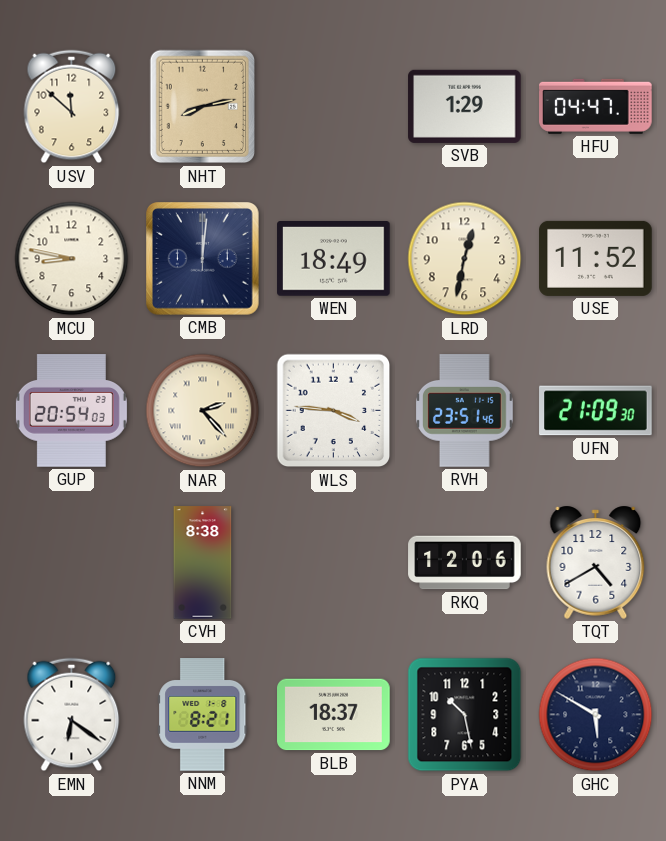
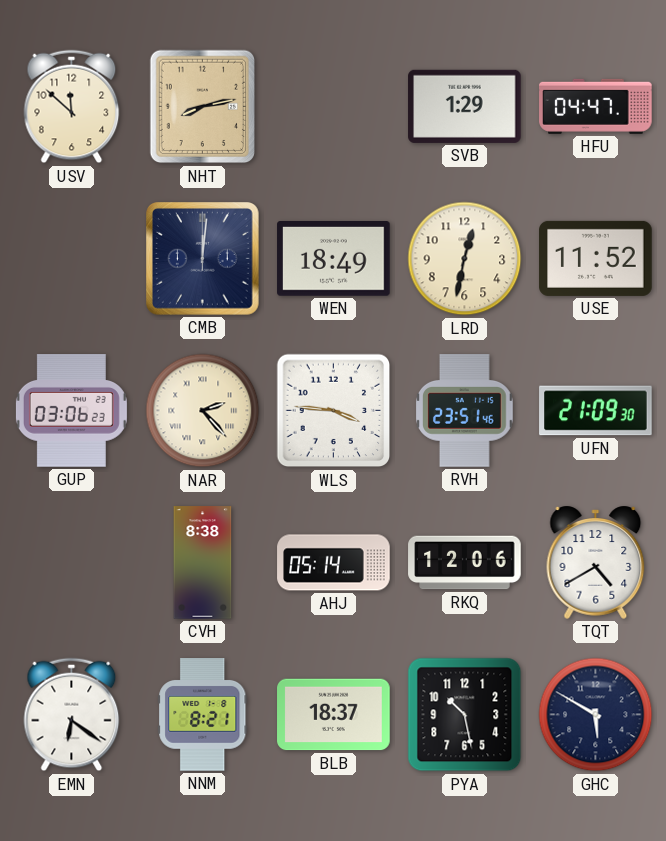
MCU: 8:47 -> none
GUP: 20:54 -> 03:06
AHJ: none -> 05:14
